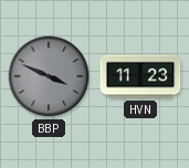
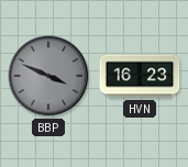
HVN: 11:23 -> 16:23
